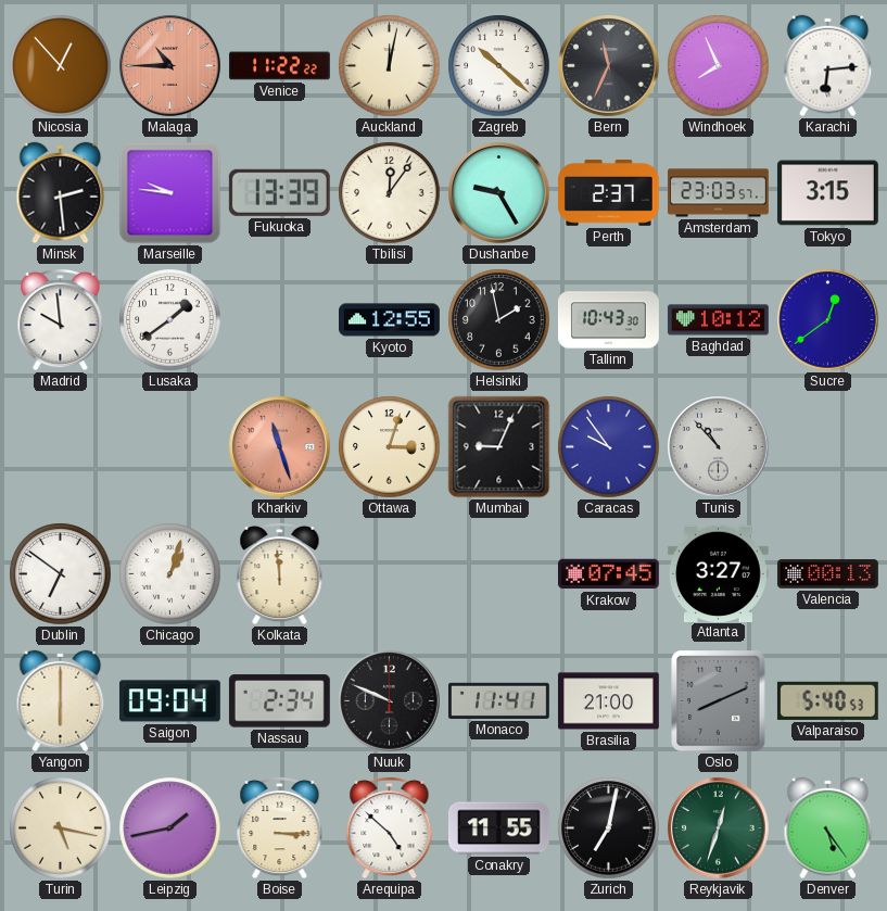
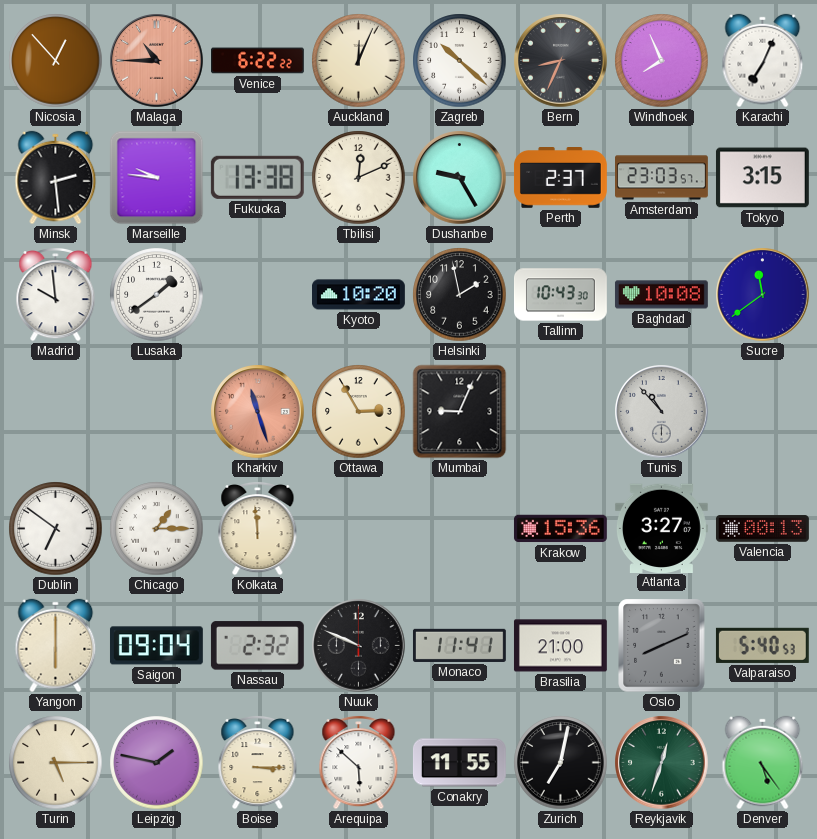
Venice: 11:22 -> 6:22
Auckland: 12:02 -> 12:04
Bern: 11:34 -> 8:34
Karachi: 6:14 -> 7:04
Fukuoka: 13:39 -> 13:38
Tbilisi: 12:06 -> 12:11
Kyoto: 12:55 -> 10:20
Baghdad: 10:12 -> 10:08
Sucre: 12:39 -> 11:39
Ottawa: 3:03 -> 2:55
Caracas: 9:54 -> none
Chicago: 1:03 -> 1:15
Krakow: 07:45 -> 15:36
Nassau: 2:34 -> 2:32
Turin: 5:17 -> 5:15
Leipzig: 1:43 -> 1:47
Arequipa: 4:52 -> 5:52
